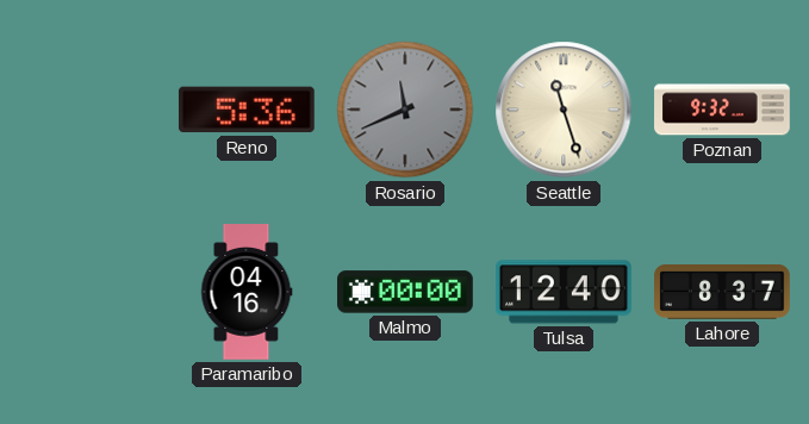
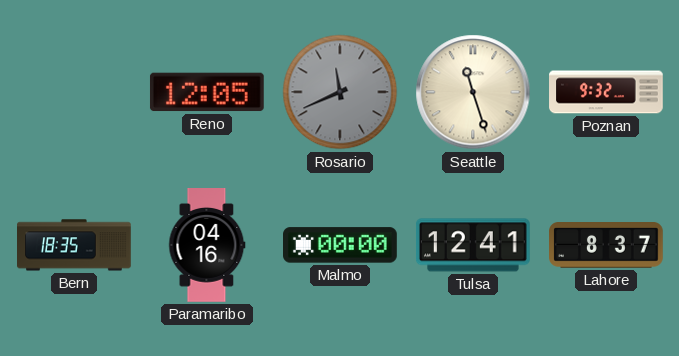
Reno: 5:36 -> 12:05
Bern: none -> 18:35
Tulsa: 12:40 -> 12:41
